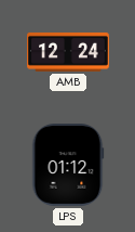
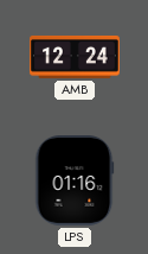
LPS: 01:12 -> 01:16
